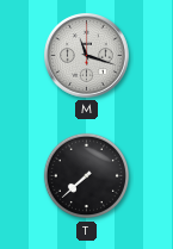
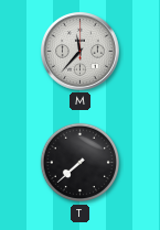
M: 11:18 -> 11:37
